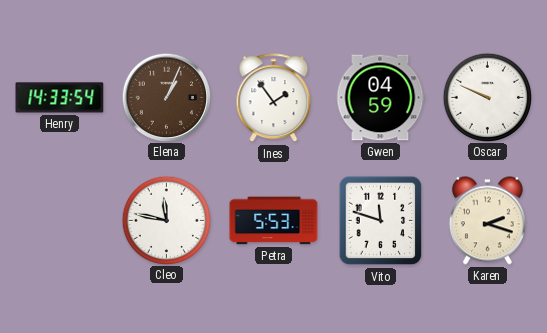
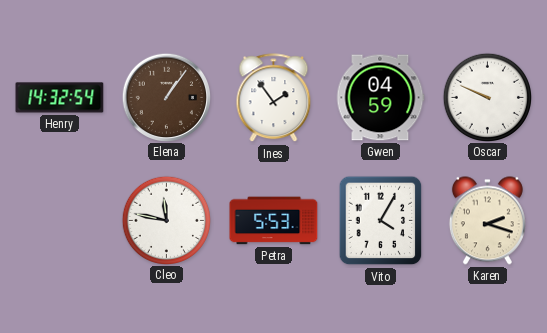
Henry: 14:33 -> 14:32
Elena: 1:04 -> 1:06
Vito: 11:48 -> 4:05
